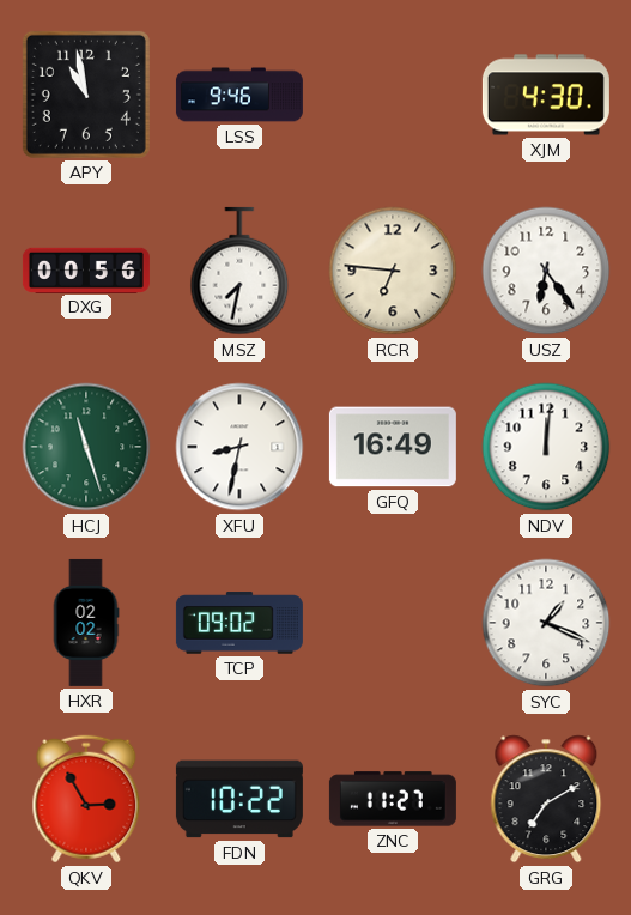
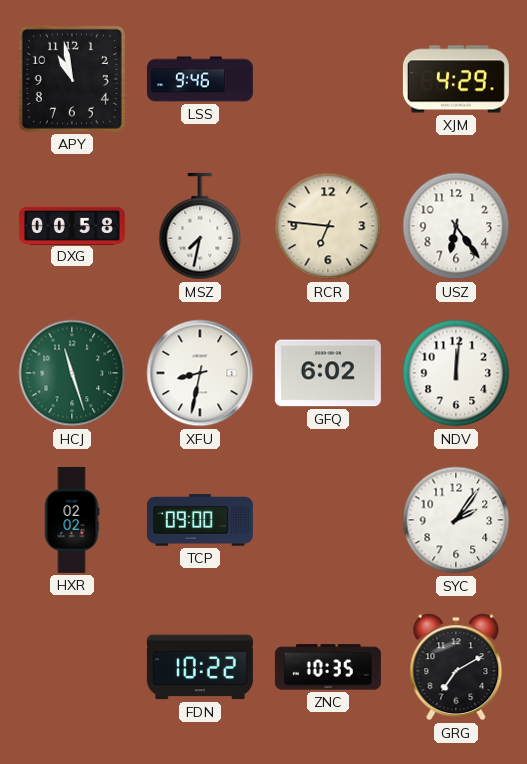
XJM: 4:30 -> 4:29
DXG: 00:56 -> 00:58
GFQ: 16:49 -> 6:02
TCP: 09:02 -> 09:00
SYC: 1:19 -> 2:06
QKV: 2:55 -> none
ZNC: 11:27 -> 10:35
